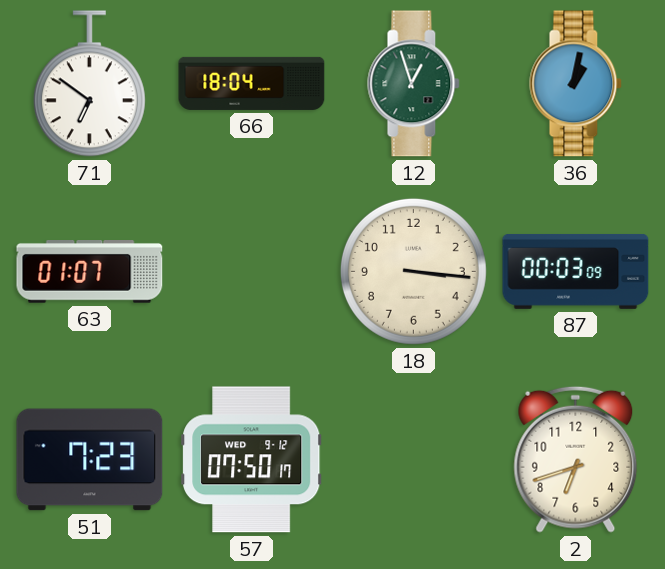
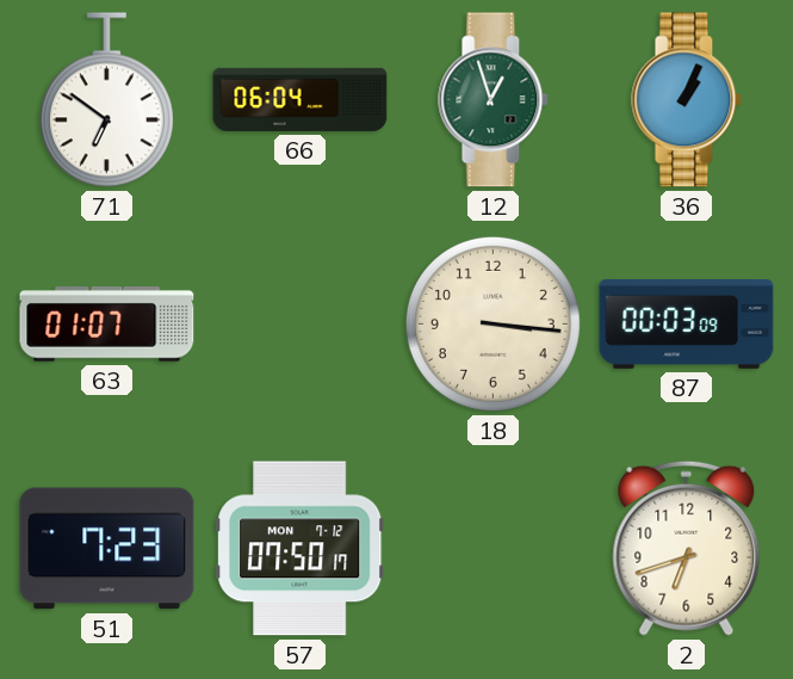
66: 18:04 -> 06:04
36: 1:02 -> 1:04
57 date: WED 9-12 -> MON 7-12
